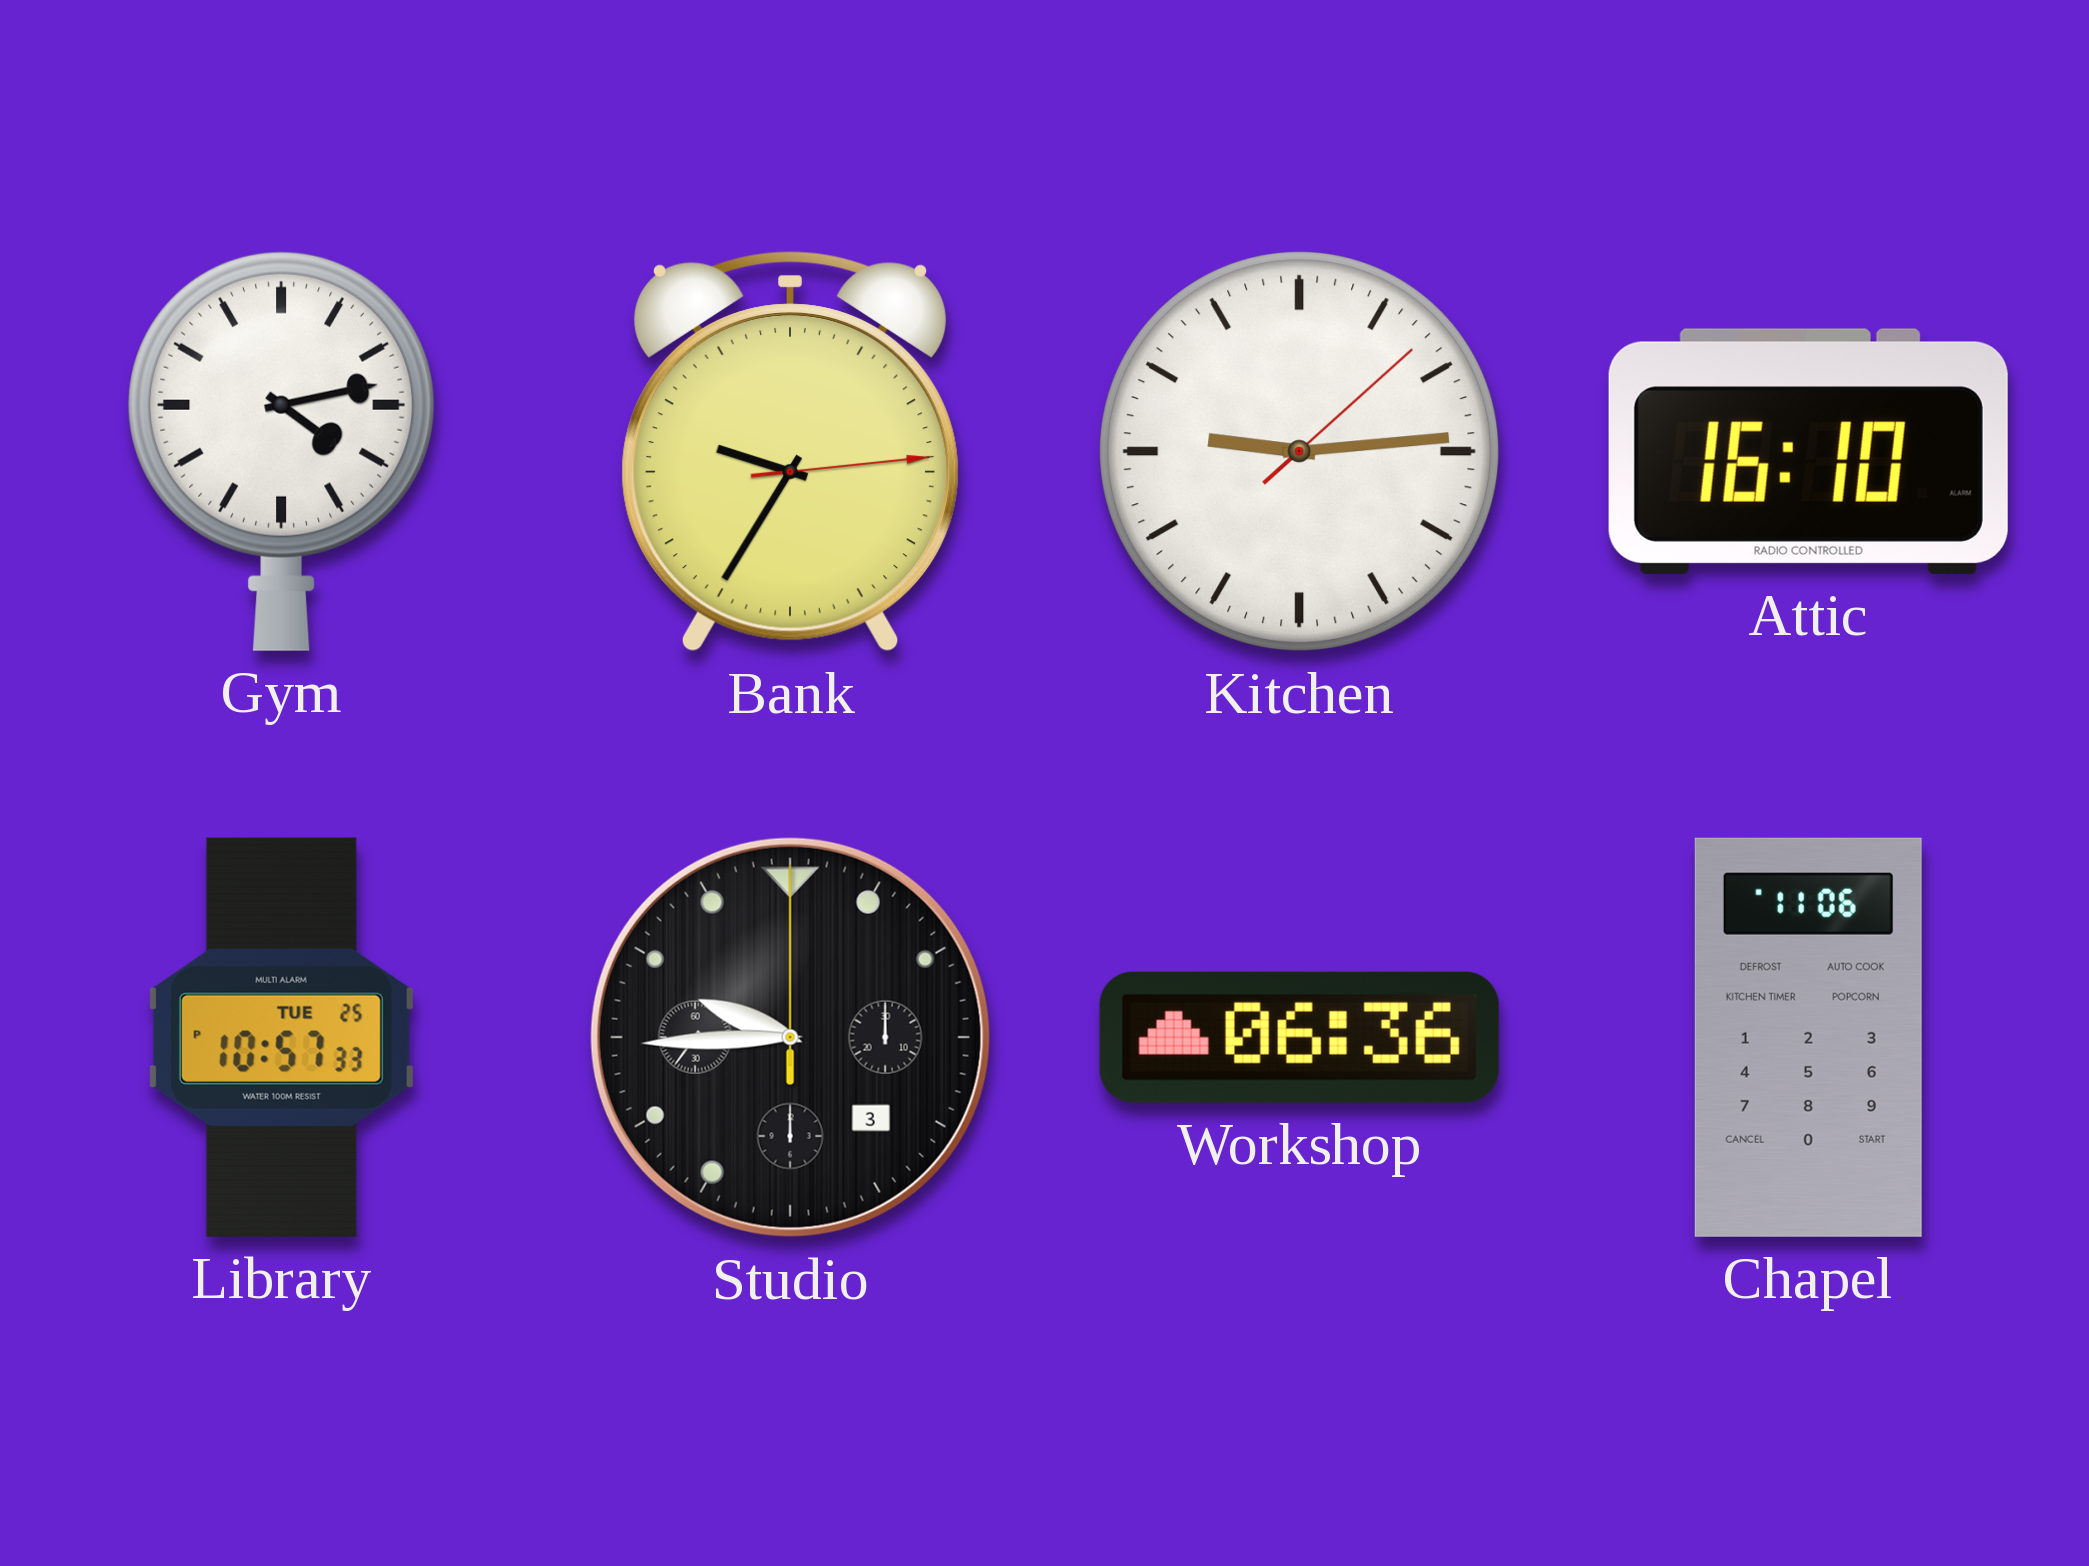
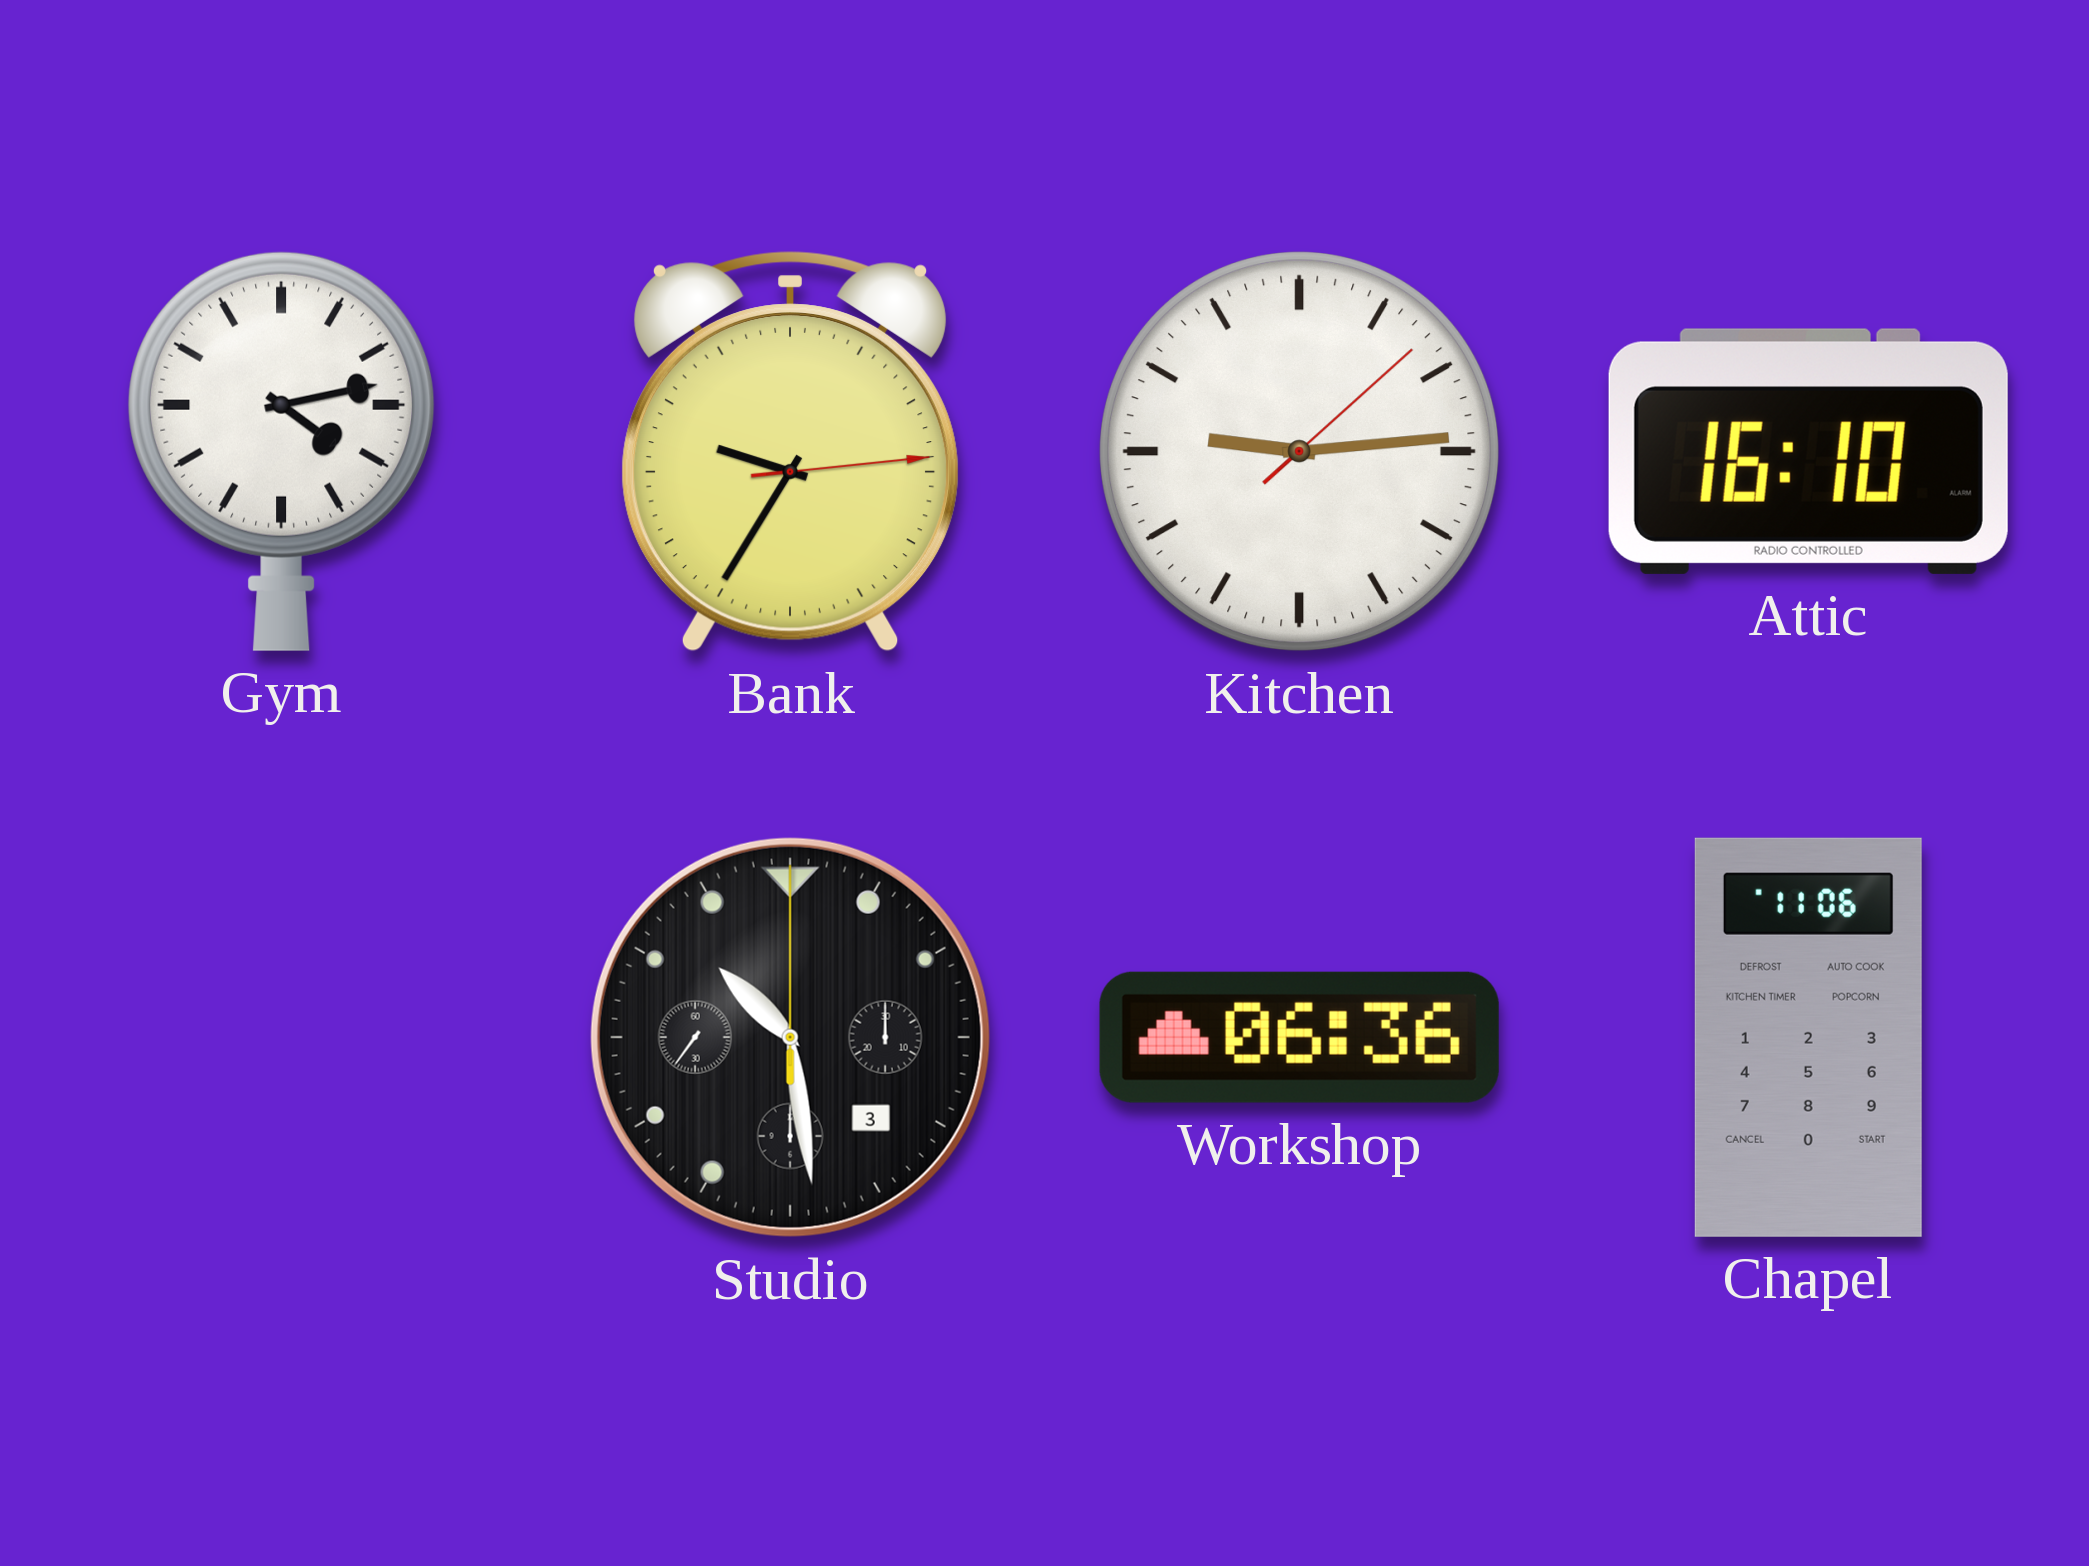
Library: 10:57 -> none
Studio: 9:44 -> 10:28
